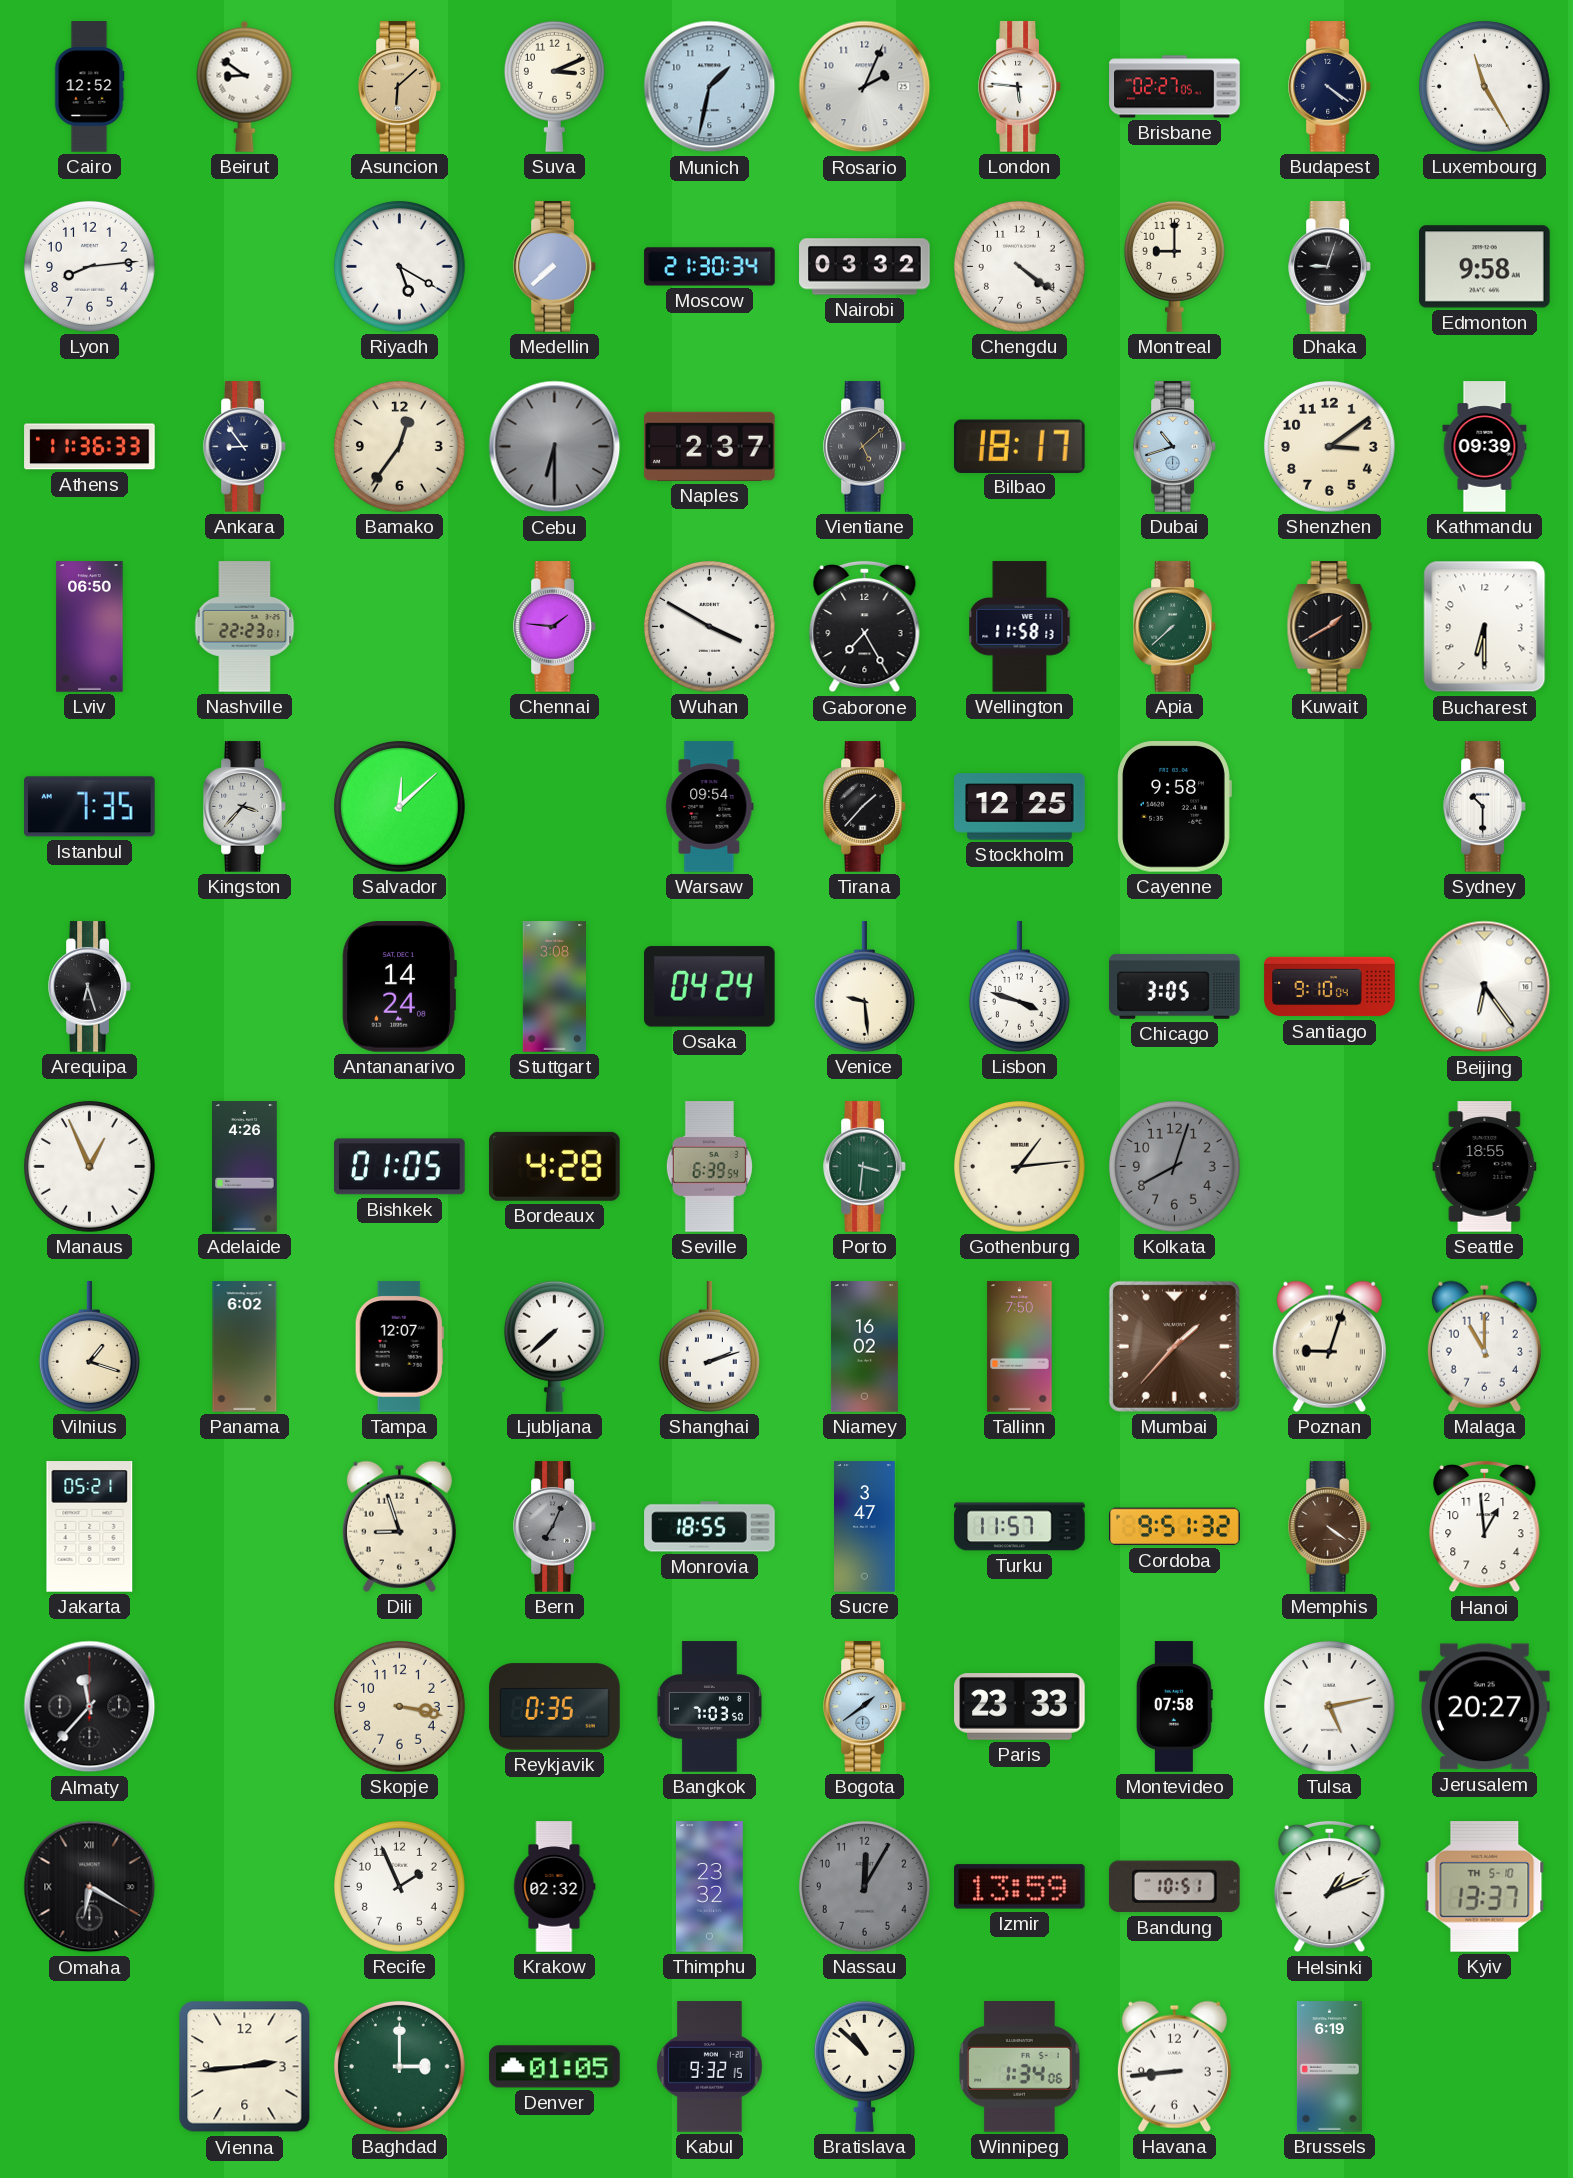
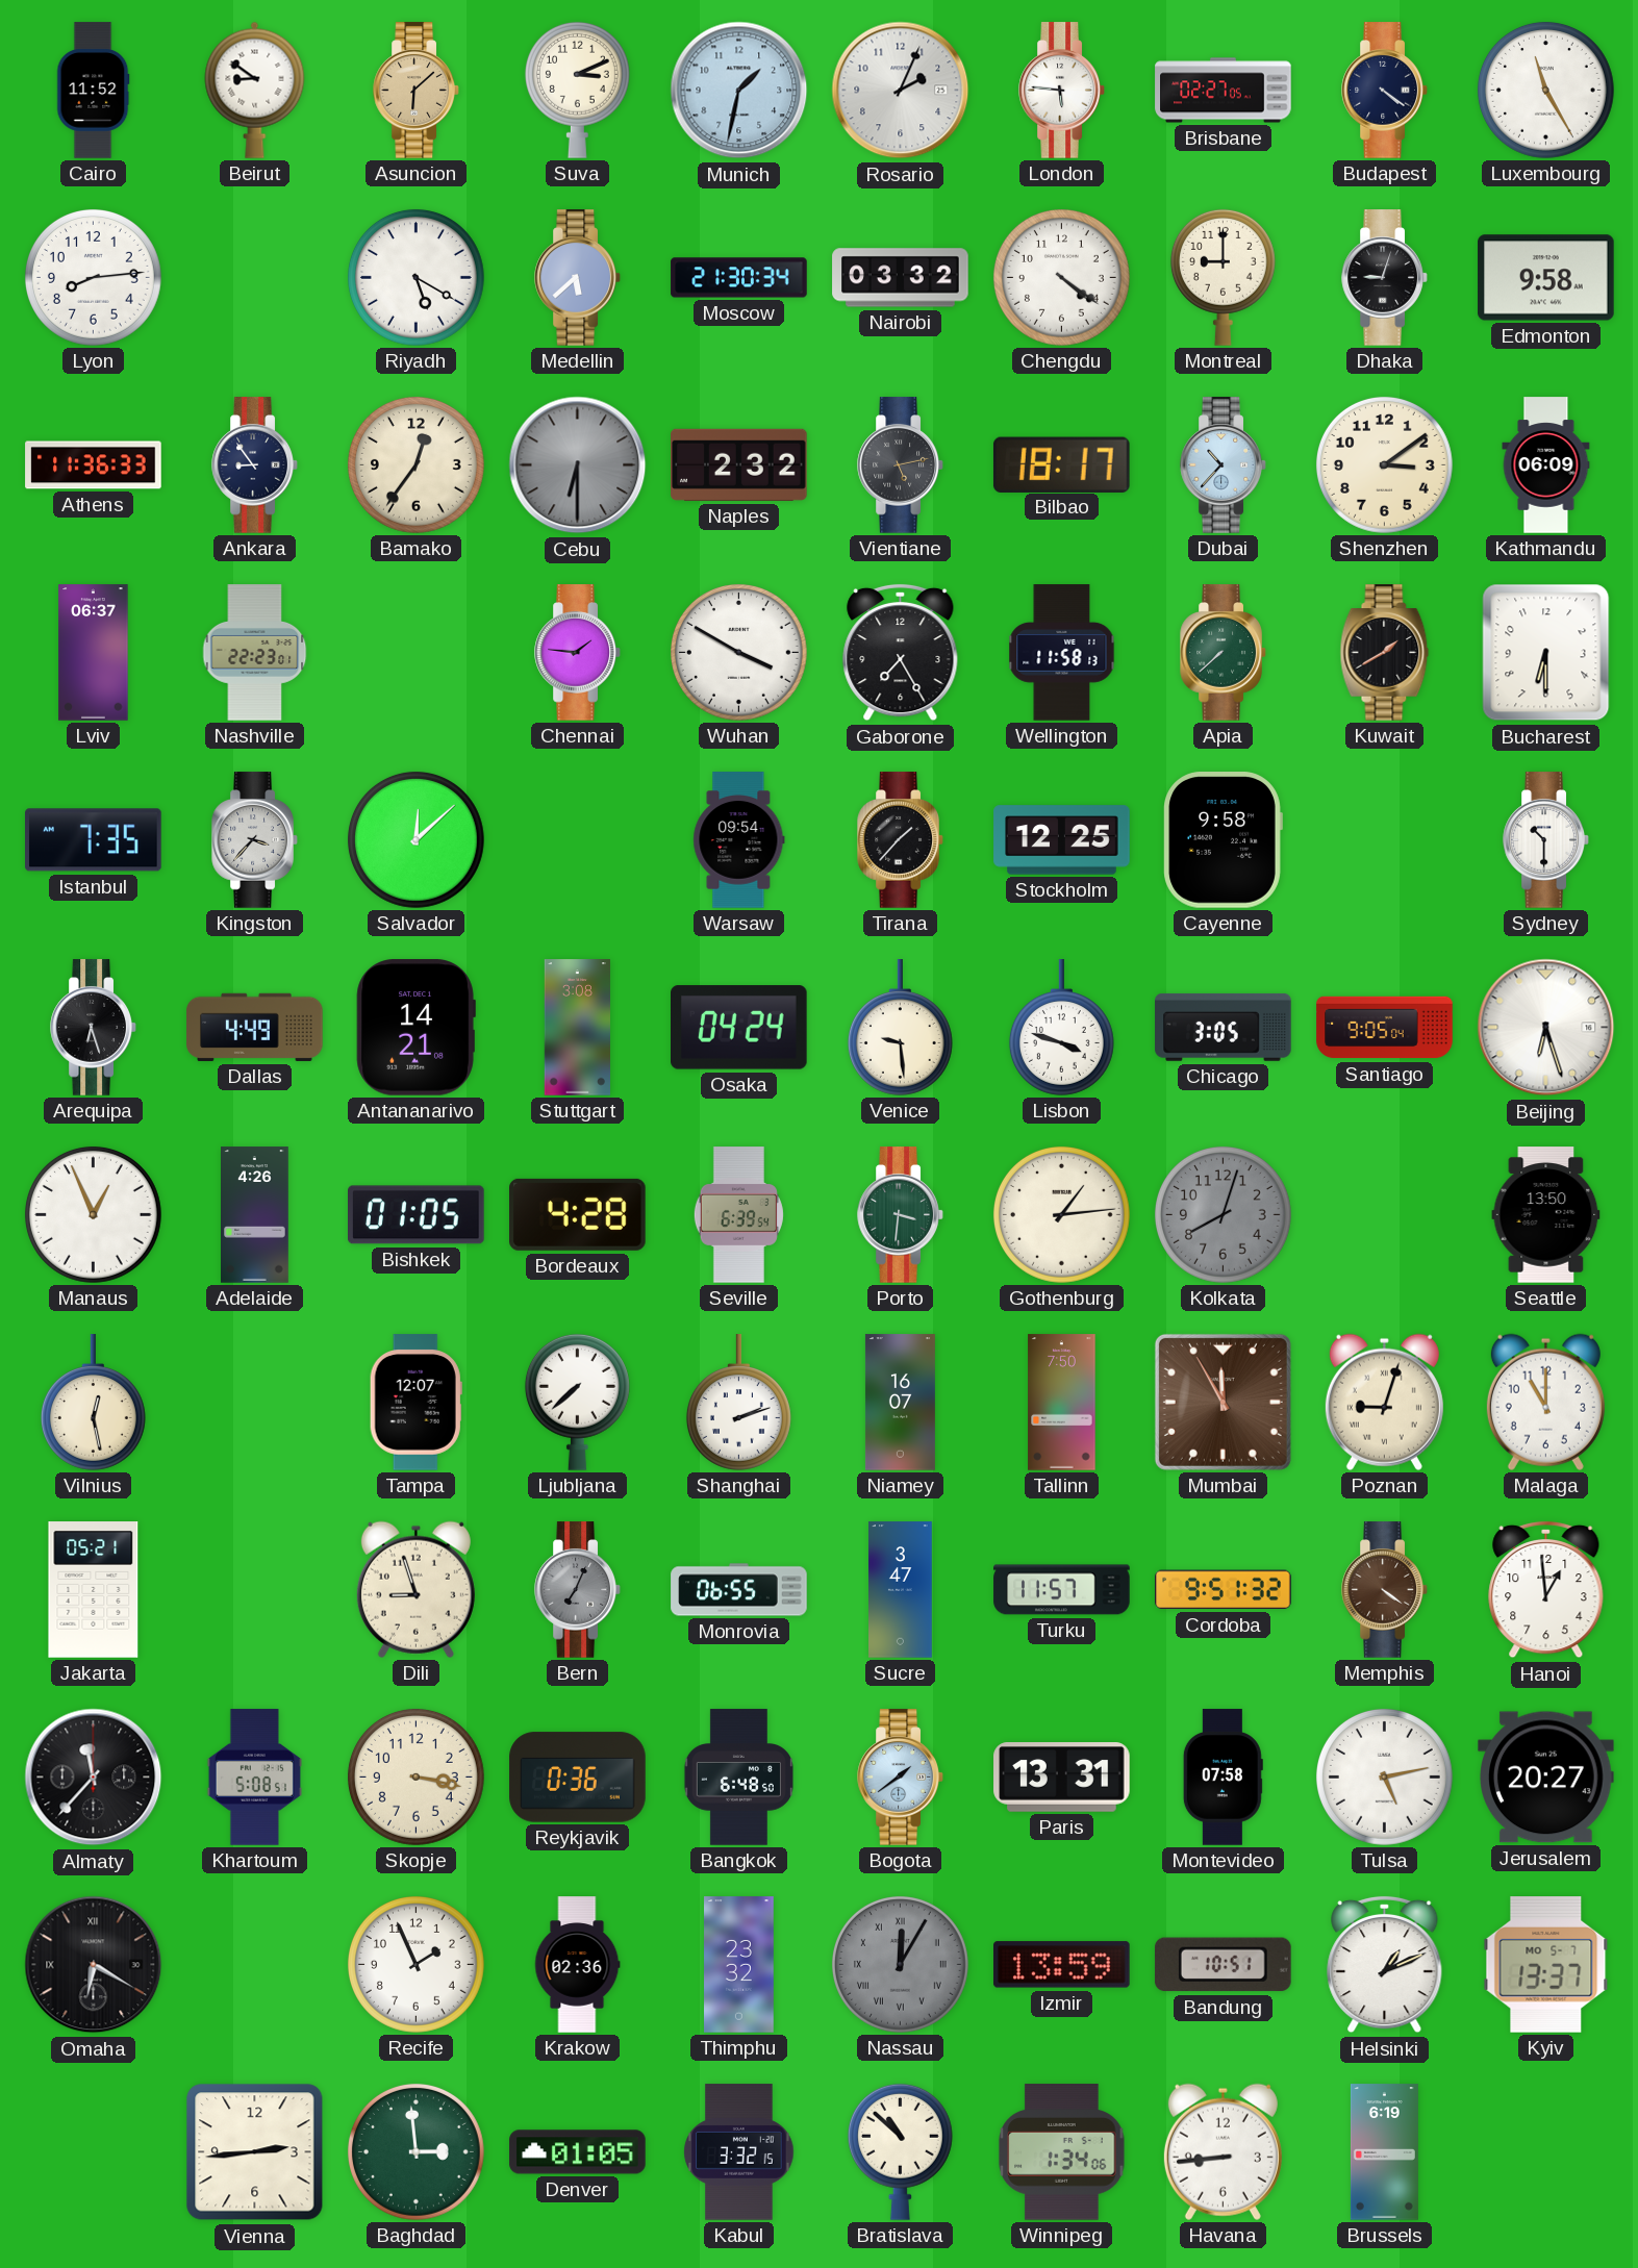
Cairo: 12:52 -> 11:52
Medellin: 7:38 -> 5:38
Naples: 2:37 -> 2:32
Vientiane: 5:08 -> 5:13
Dubai: 10:42 -> 10:37
Kathmandu: 09:39 -> 06:09
Lviv: 06:50 -> 06:37
Dallas: none -> 4:49
Antananarivo: 14:24 -> 14:21
Santiago: 9:10 -> 9:05
Beijing: 6:24 -> 6:27
Seattle: 18:55 -> 13:50
Vilnius: 1:18 -> 12:28
Panama: 6:02 -> none
Niamey: 16:02 -> 16:07
Mumbai: 1:37 -> 11:55
Monrovia: 18:55 -> 06:55
Khartoum: none -> 5:08
Reykjavik: 0:35 -> 0:36
Bangkok: 7:03 -> 6:48
Paris: 23:33 -> 13:31
Krakow: 02:32 -> 02:36
Nassau numerals: Arabic -> Roman
Kyiv date: TH 5-10 -> MO 5-7
Baghdad: 3:00 -> 2:59
Kabul: 9:32 -> 3:32
